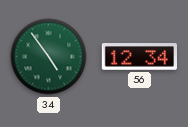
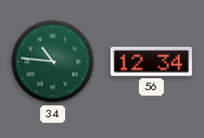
34: 4:54 -> 10:46
